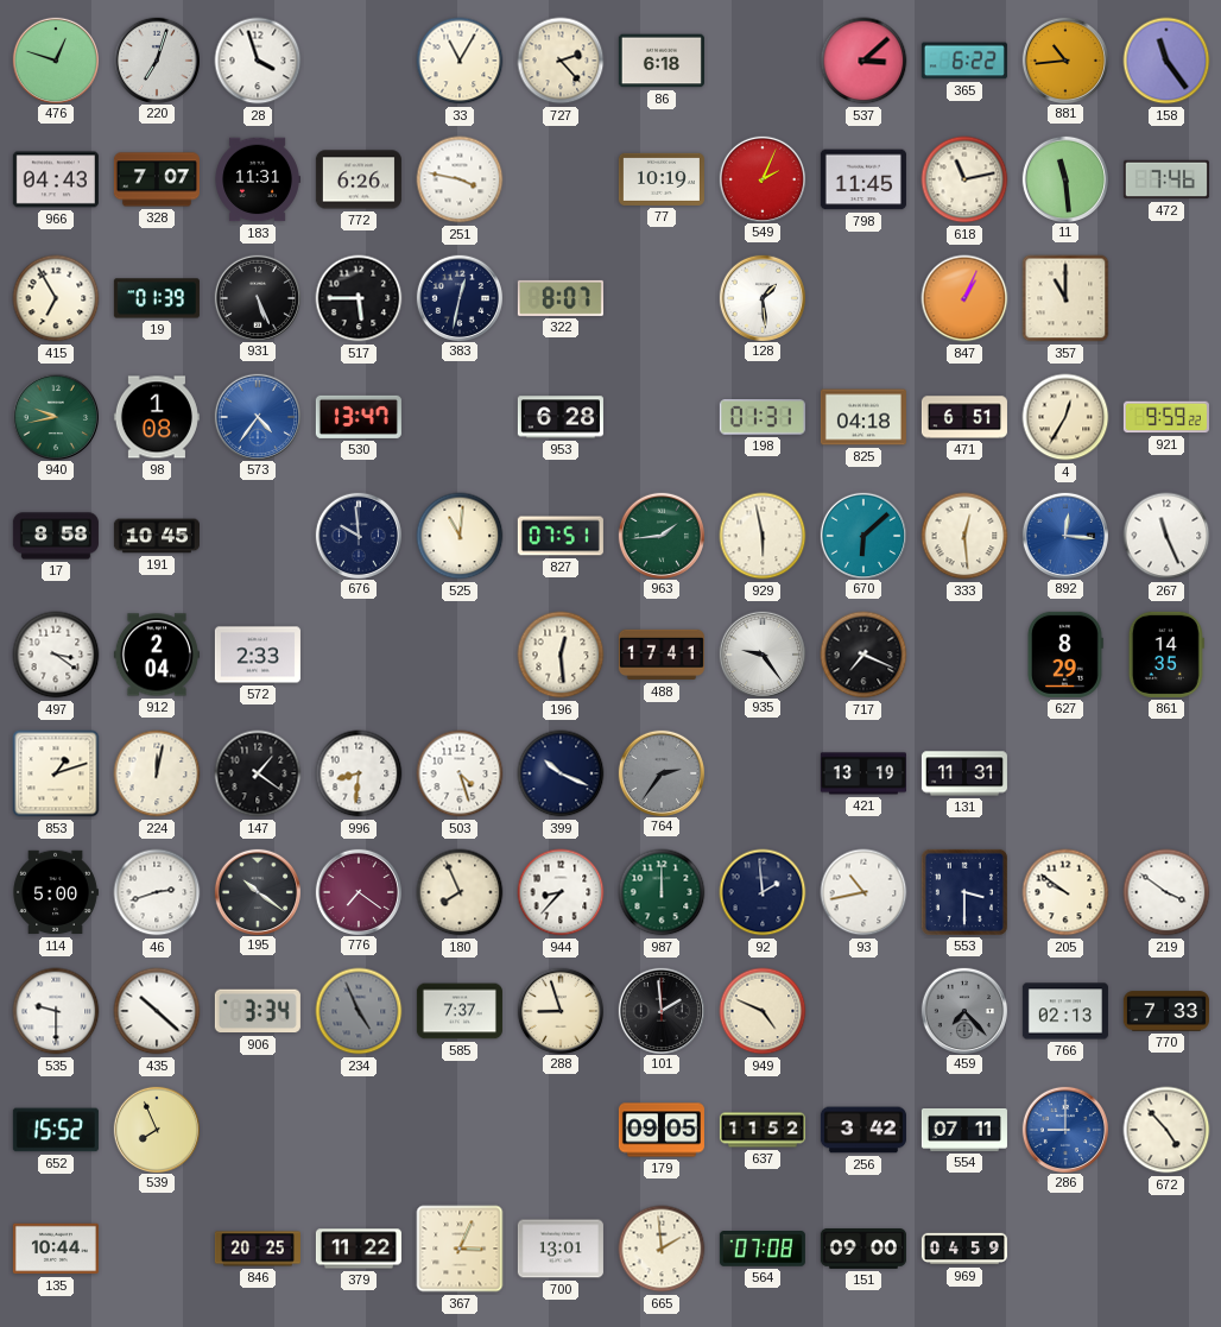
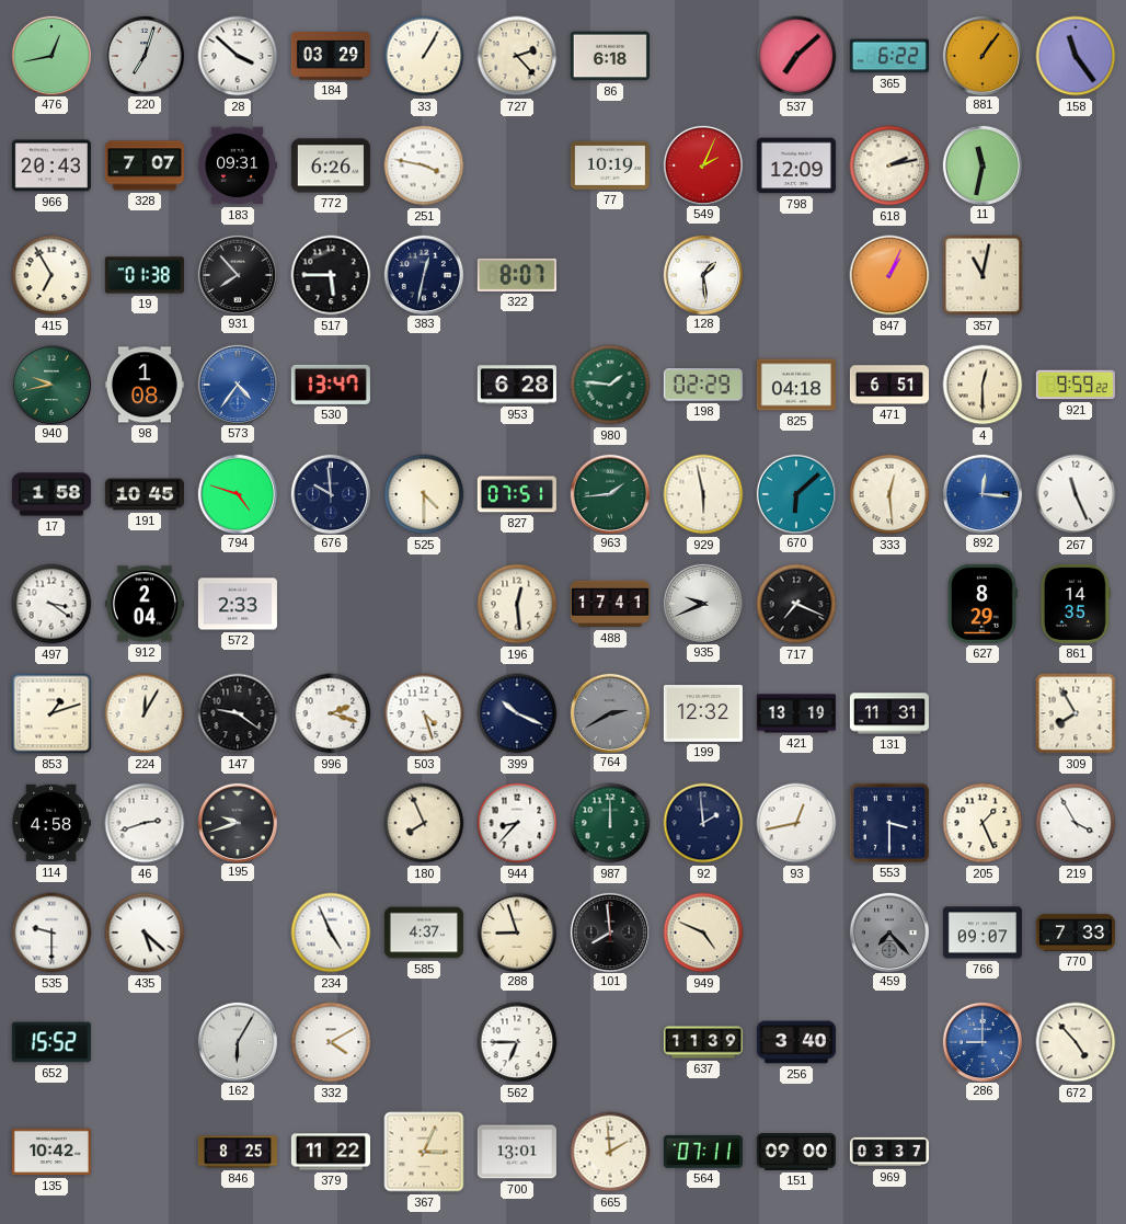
476: 12:48 -> 12:43
28: 3:57 -> 3:52
184: none -> 03:29
33: 11:05 -> 1:05
537: 3:08 -> 7:08
881: 10:44 -> 1:06
966: 04:43 -> 20:43
183: 11:31 -> 09:31
798: 11:45 -> 12:09
618: 11:13 -> 2:13
11: 11:29 -> 11:32
472: 7:46 -> none
19: 01:39 -> 01:38
931: 5:26 -> 7:53
357: 11:00 -> 11:02
980: none -> 1:46
198: 01:31 -> 02:29
4: 12:35 -> 12:30
17: 8:58 -> 1:58
794: none -> 4:48
525: 11:01 -> 4:30
935: 9:24 -> 9:41
224: 12:02 -> 12:05
147: 1:21 -> 9:21
996: 8:31 -> 2:18
764: 2:36 -> 2:40
199: none -> 12:32
309: none -> 7:55
114: 5:00 -> 4:58
195: 10:21 -> 9:42
776: 7:21 -> none
93: 10:43 -> 12:43
205: 9:51 -> 1:26
219: 3:51 -> 3:55
435: 10:22 -> 5:22
906: 3:34 -> none
234 dial: grey -> white
585: 7:37 -> 4:37
101: 1:59 -> 7:59
766: 02:13 -> 09:07
539: 7:56 -> none
162: none -> 6:05
332: none -> 4:10
562: none -> 6:45
179: 09:05 -> none
637: 11:52 -> 11:39
256: 3:42 -> 3:40
554: 07:11 -> none
135: 10:44 -> 10:42
846: 20:25 -> 8:25
564: 07:08 -> 07:11
969: 04:59 -> 03:37
